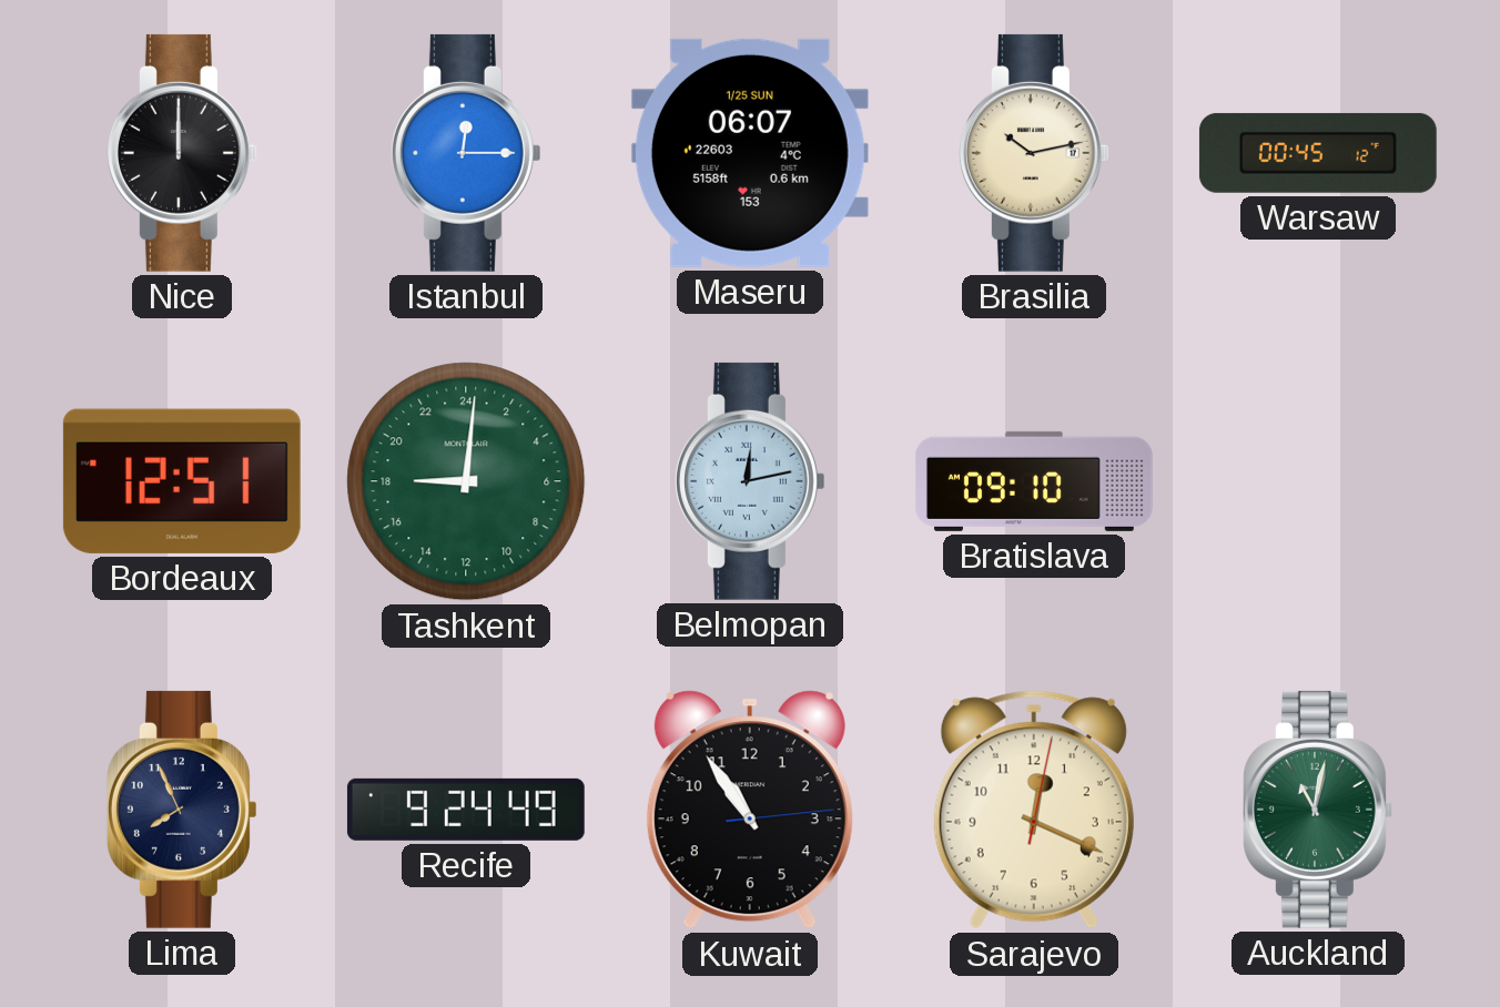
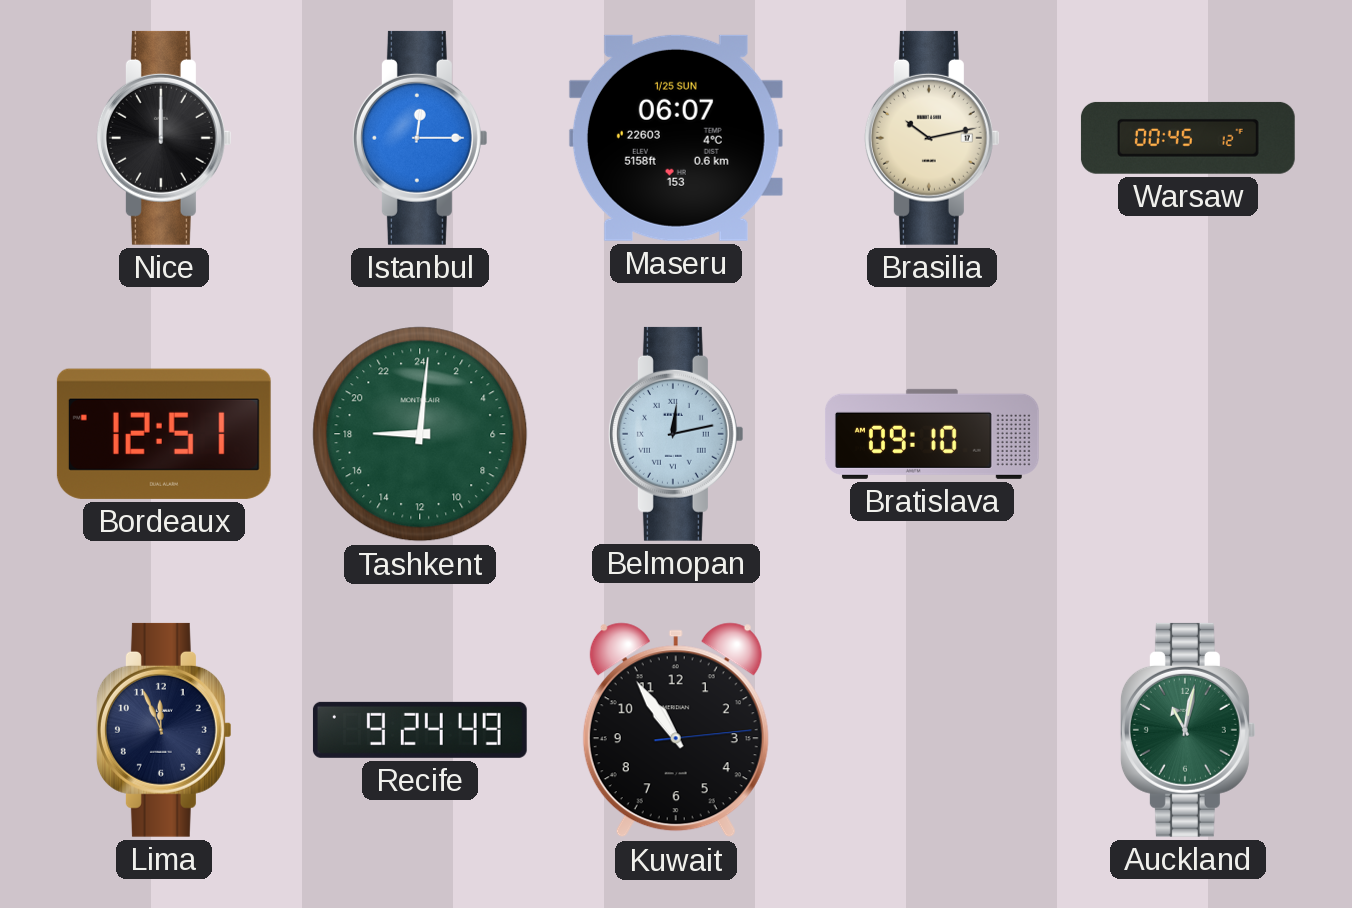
Lima: 7:56 -> 11:56
Sarajevo: 12:19 -> none
